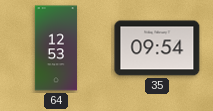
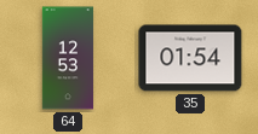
35: 09:54 -> 01:54
